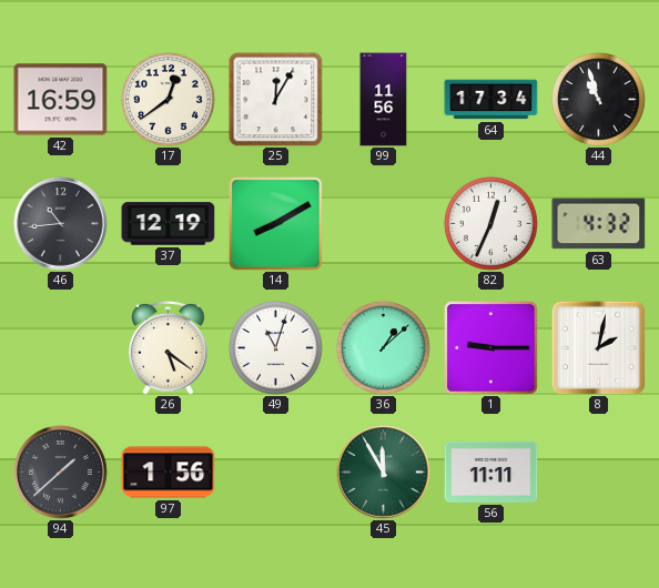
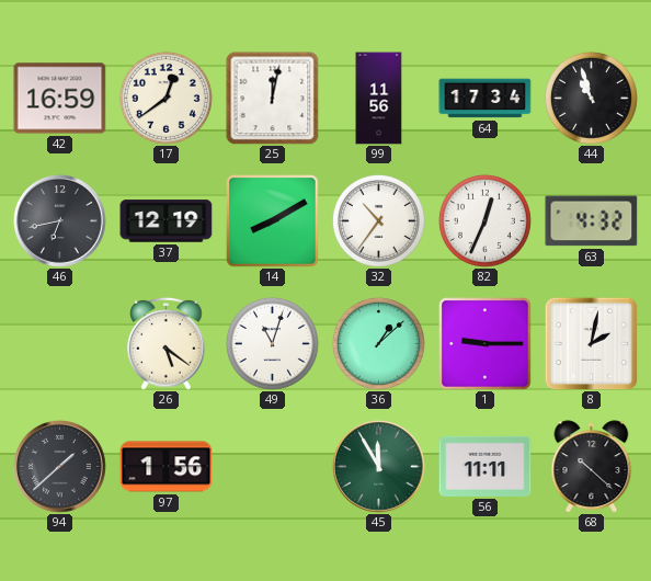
25: 12:05 -> 12:02
46: 10:44 -> 6:43
32: none -> 10:36
68: none -> 10:22
